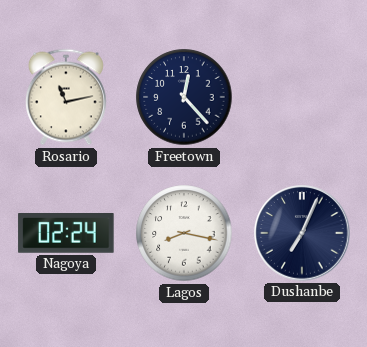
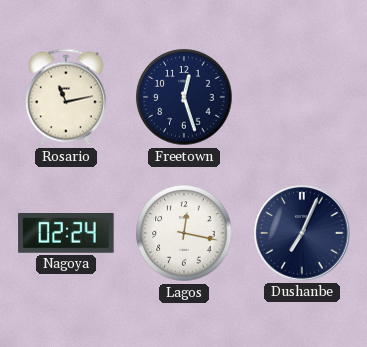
Freetown: 12:23 -> 12:27
Lagos: 8:17 -> 12:17
